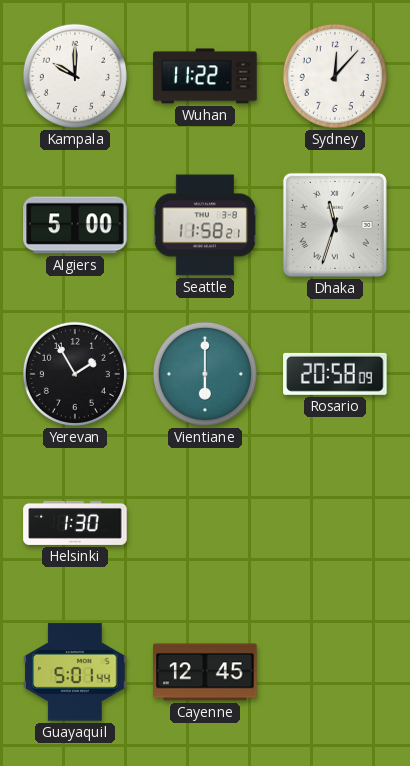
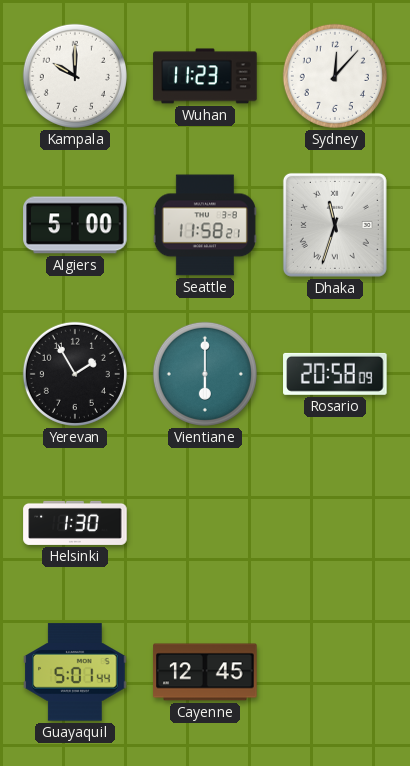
Wuhan: 11:22 -> 11:23
